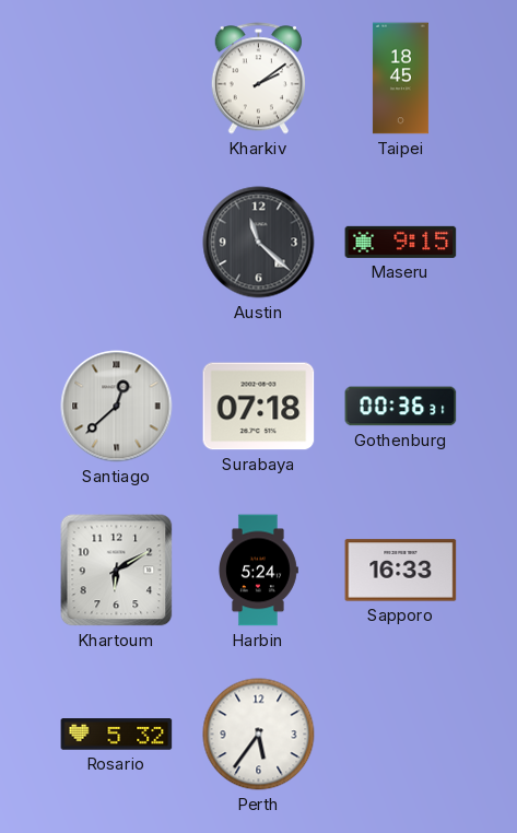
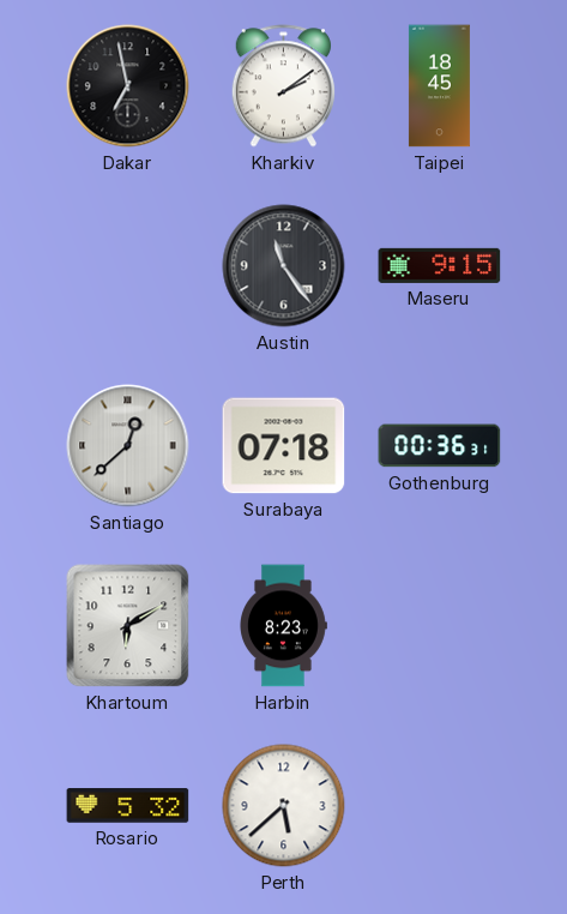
Dakar: none -> 6:58
Austin: 11:22 -> 11:24
Harbin: 5:24 -> 8:23
Sapporo: 16:33 -> none
Perth: 5:36 -> 5:38
